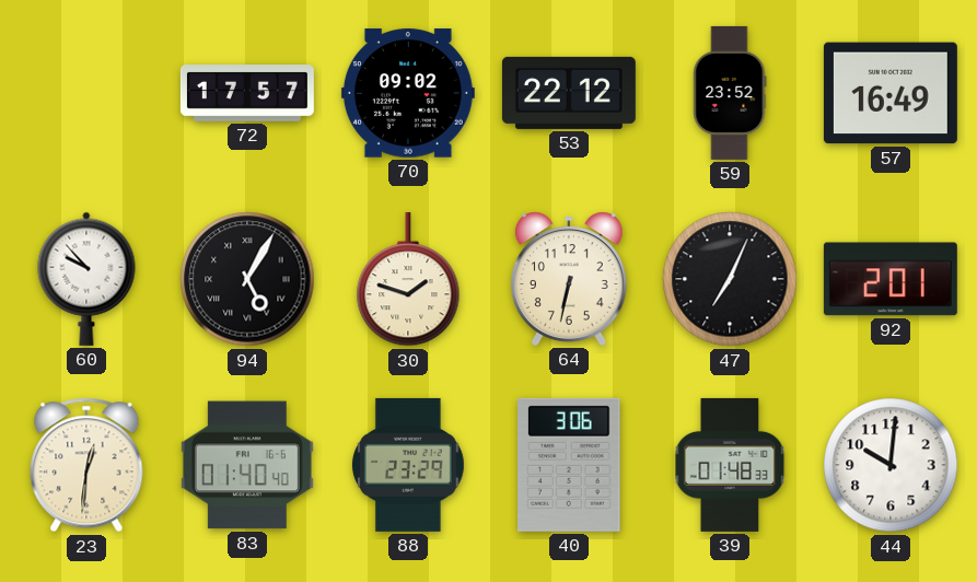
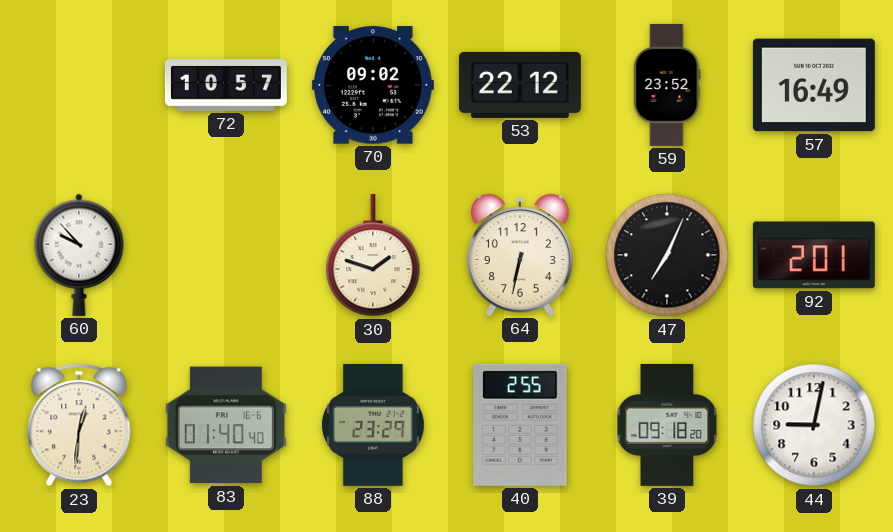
72: 17:57 -> 10:57
94: 5:05 -> none
40: 3:06 -> 2:55
39: 01:48 -> 09:18
44: 10:01 -> 9:02
